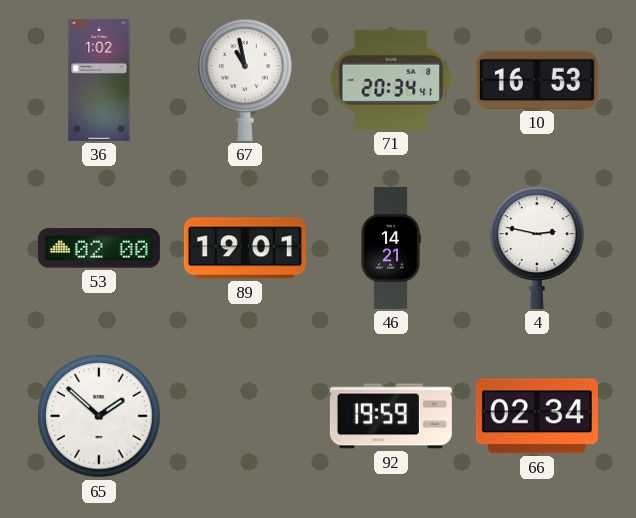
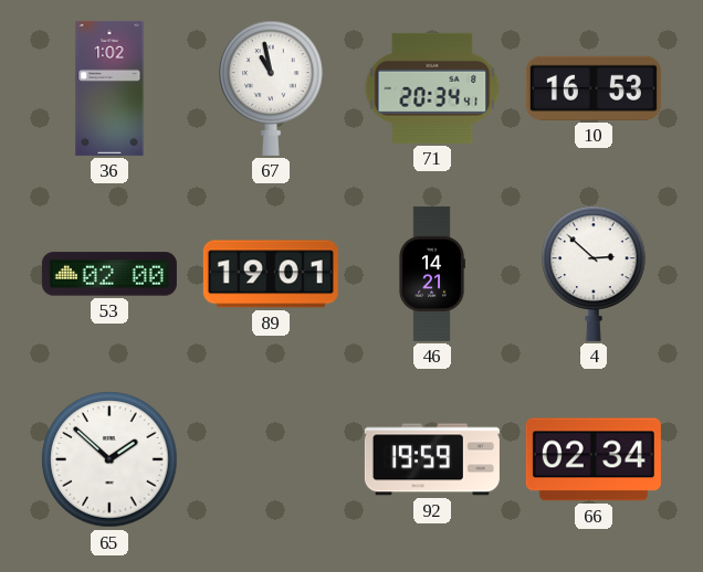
4: 2:47 -> 2:52
